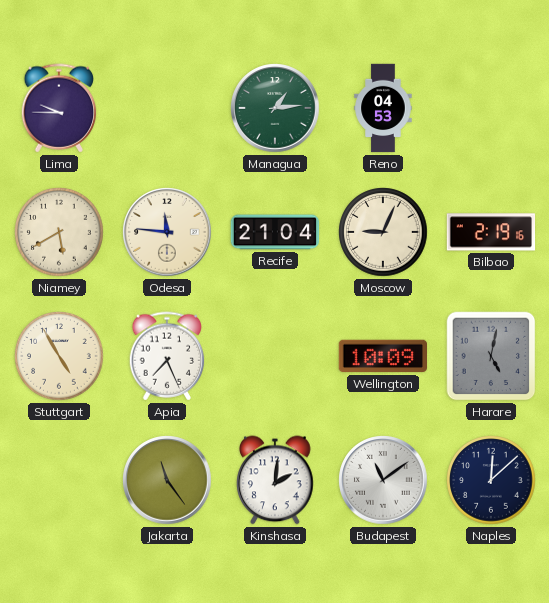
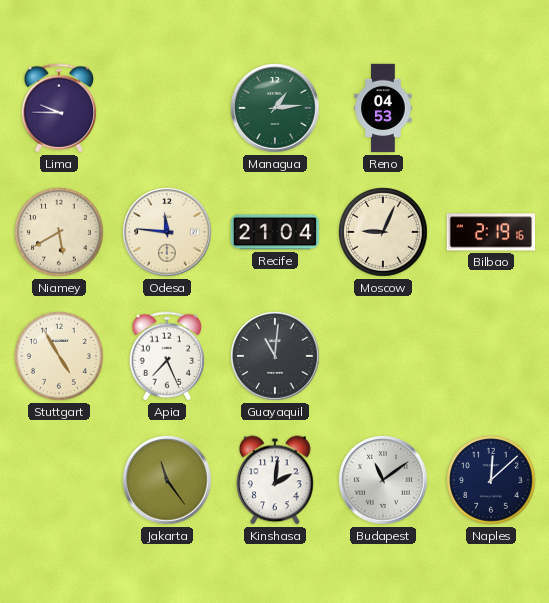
Guayaquil: none -> 11:01
Wellington: 10:09 -> none
Harare: 5:02 -> none
